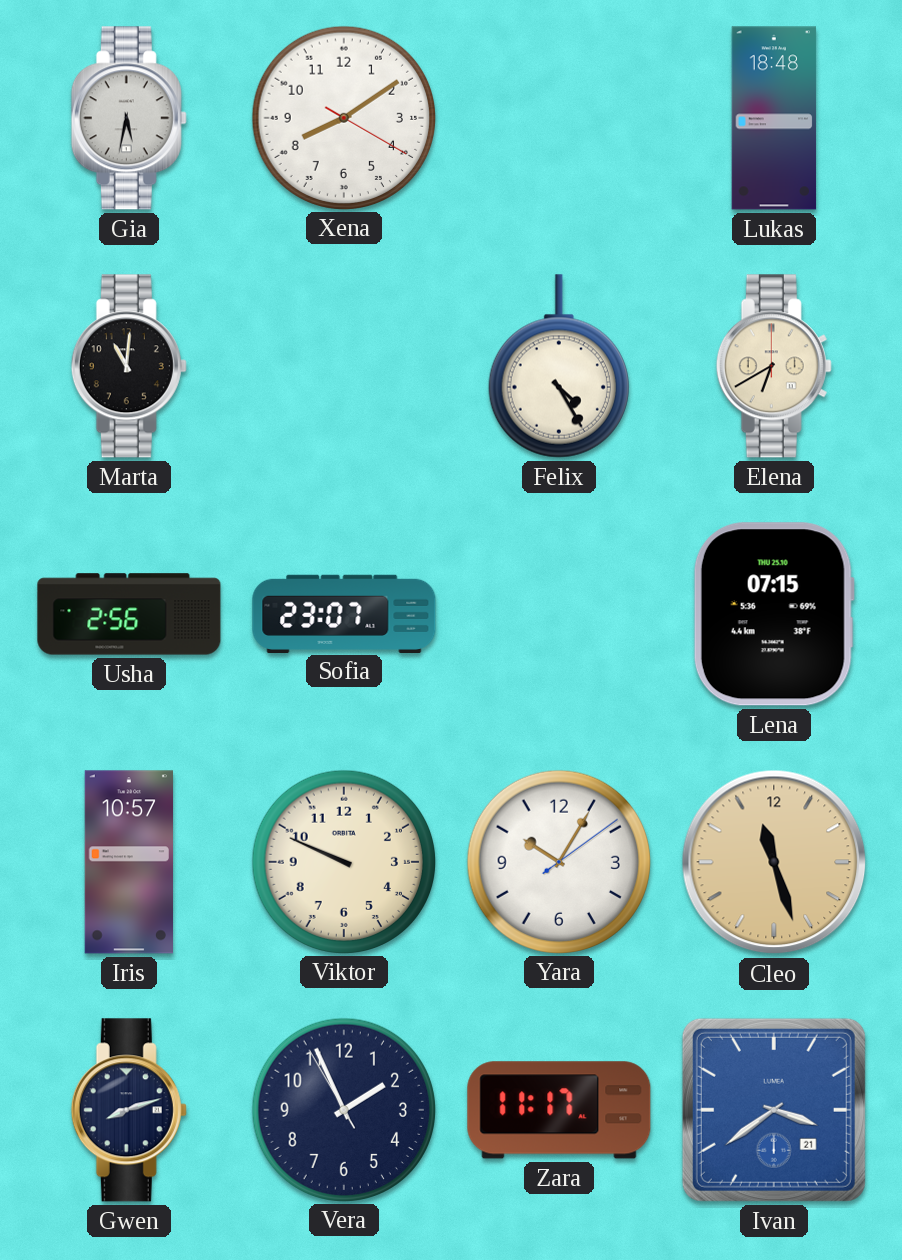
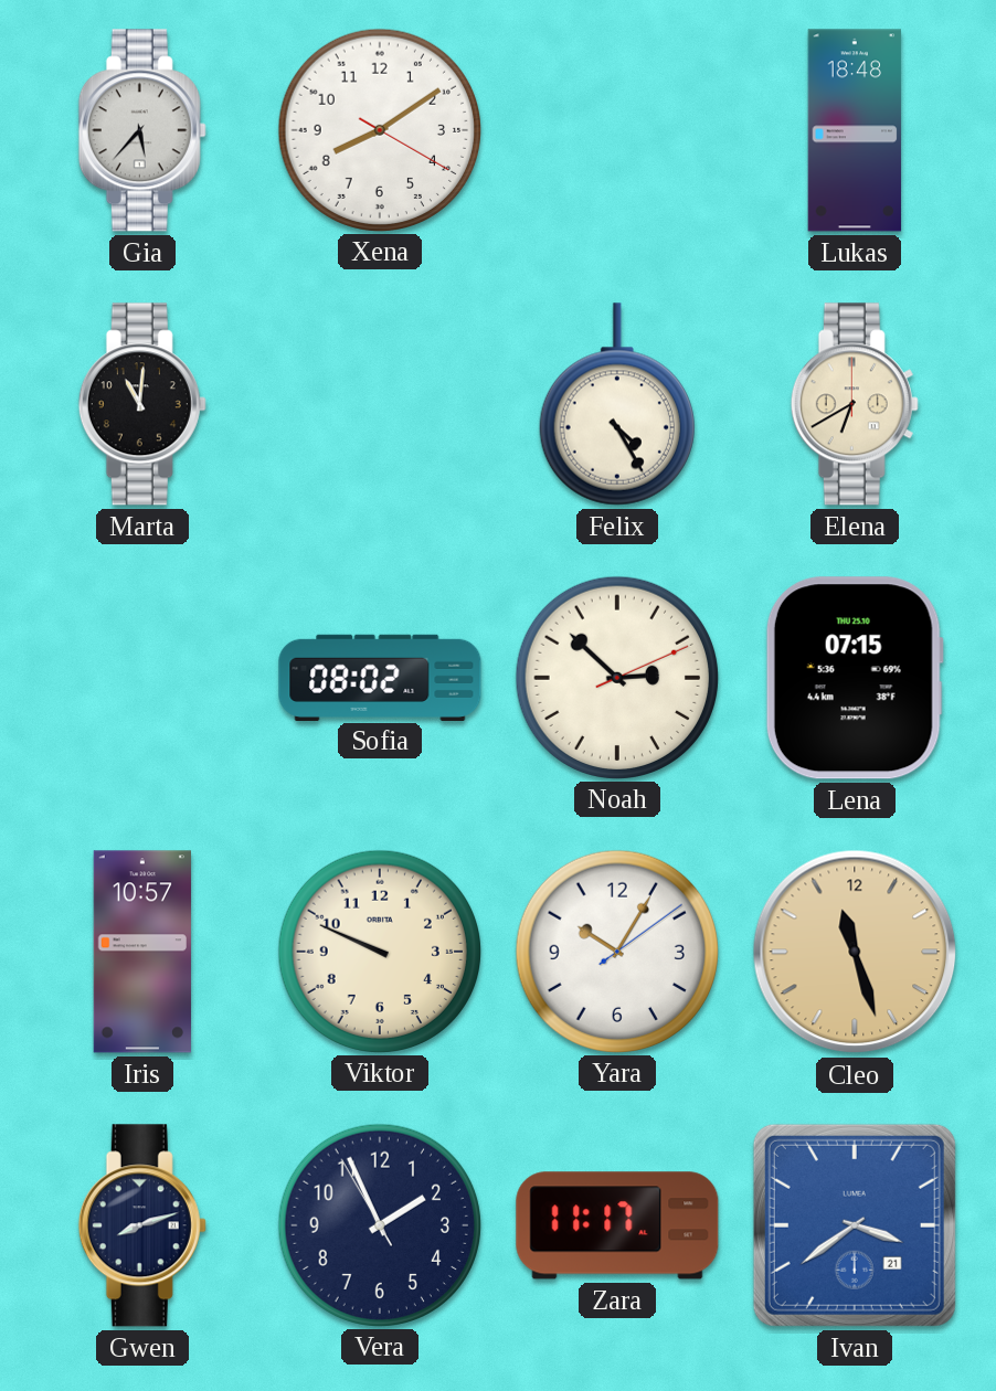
Gia: 5:32 -> 5:37
Usha: 2:56 -> none
Sofia: 23:07 -> 08:02
Noah: none -> 2:52
